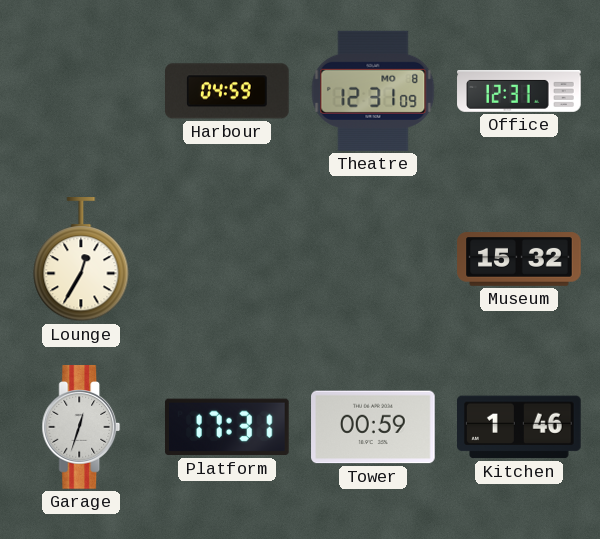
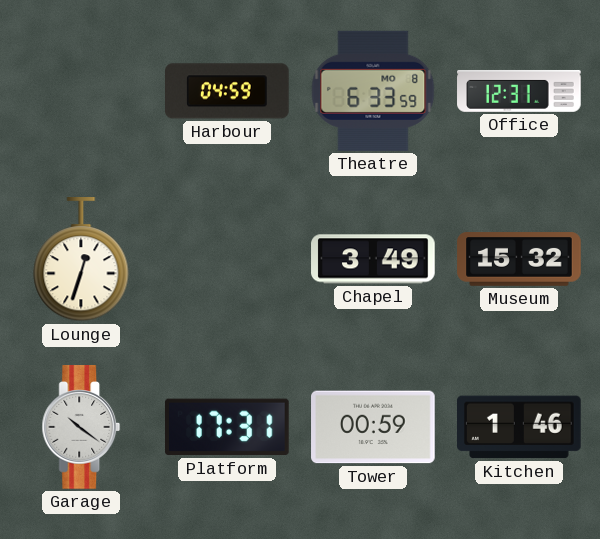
Theatre: 12:31 -> 6:33
Lounge: 12:35 -> 12:33
Chapel: none -> 3:49
Garage: 12:33 -> 10:21
